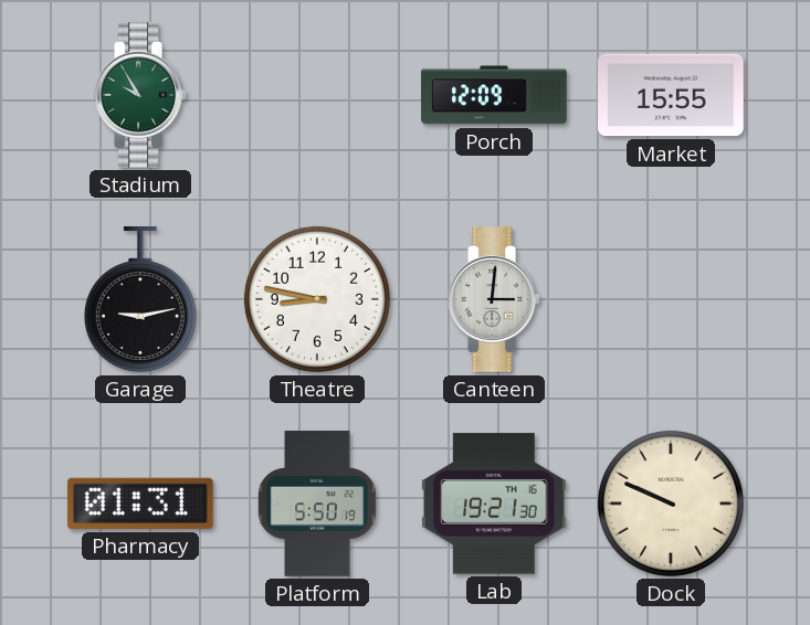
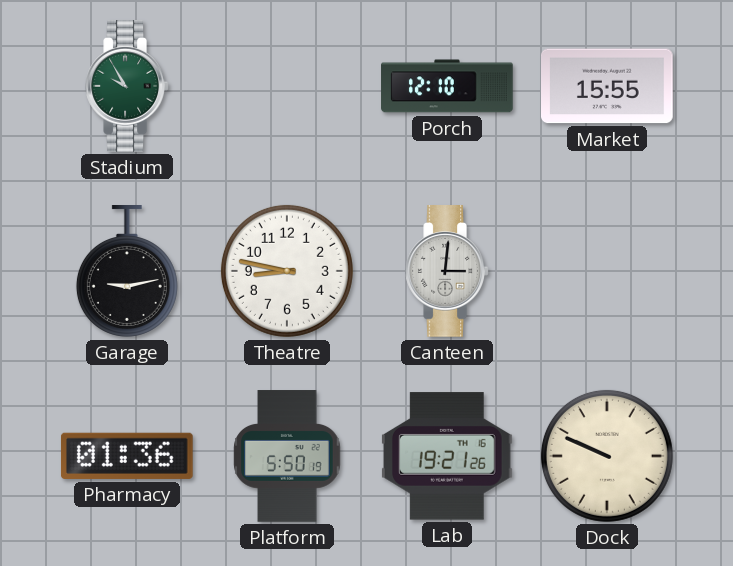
Porch: 12:09 -> 12:10
Pharmacy: 01:31 -> 01:36
Lab: 19:21:30 -> 19:21:26
